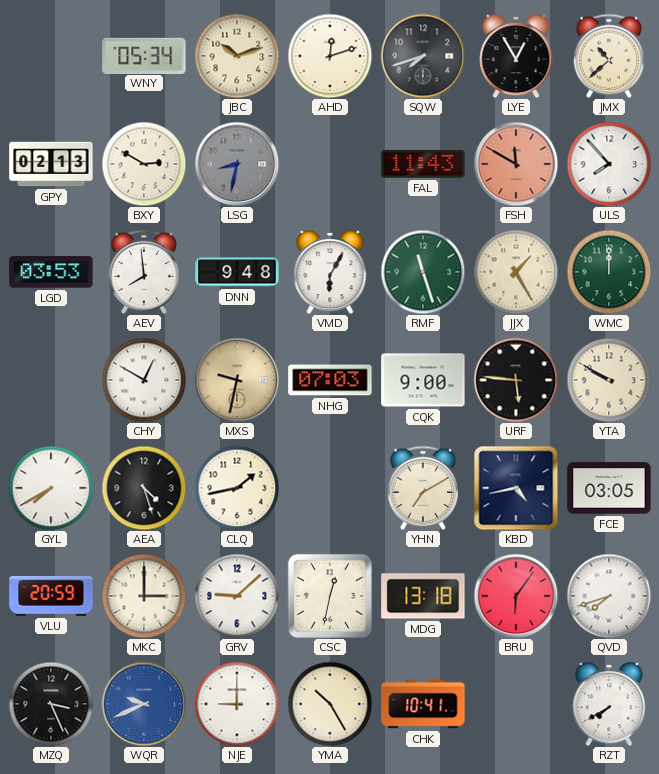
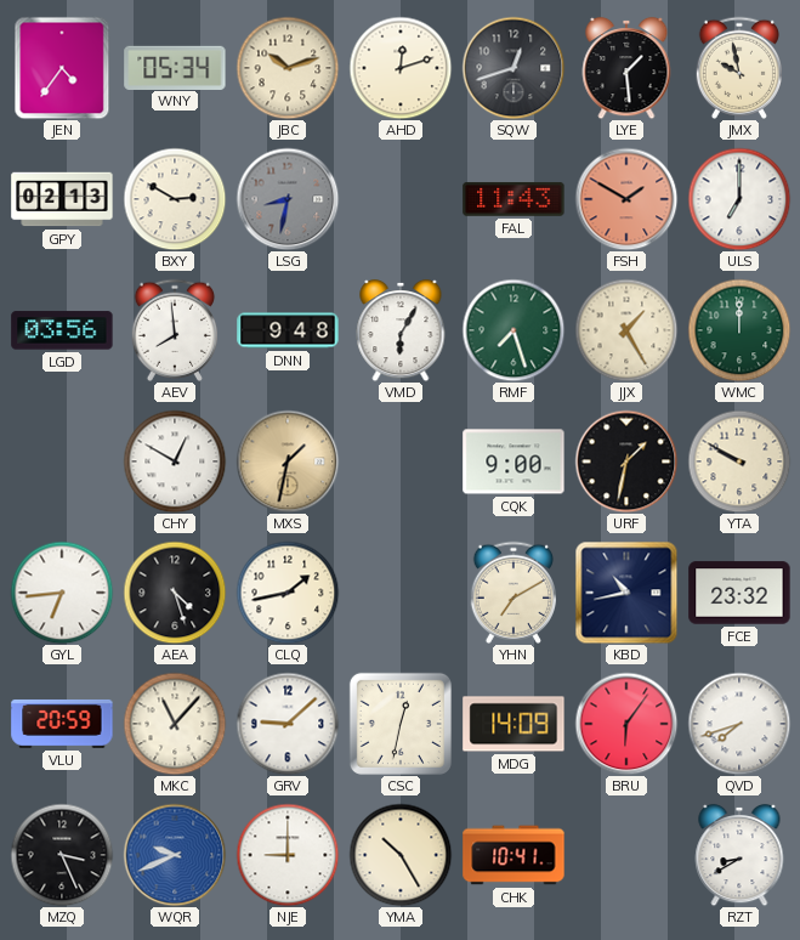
JEN: none -> 4:36
SQW: 7:42 -> 12:42
LYE: 12:55 -> 1:29
JMX: 10:38 -> 9:58
FSH: 11:50 -> 1:50
ULS: 7:53 -> 7:00
LGD: 03:53 -> 03:56
RMF: 11:27 -> 7:27
MXS: 9:32 -> 1:32
NHG: 07:03 -> none
URF: 5:46 -> 1:32
GYL: 7:40 -> 6:44
KBD: 4:43 -> 10:43
FCE: 03:05 -> 23:32
MKC: 3:00 -> 11:07
MDG: 13:18 -> 14:09
RZT: 7:40 -> 8:40
